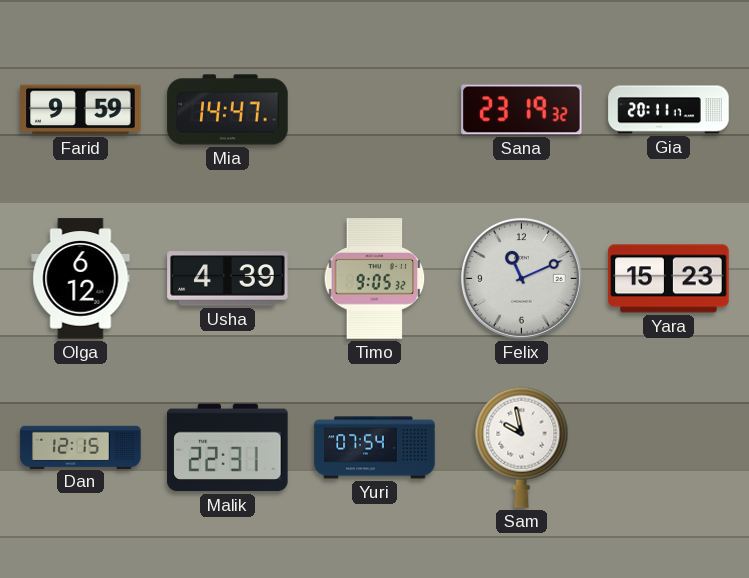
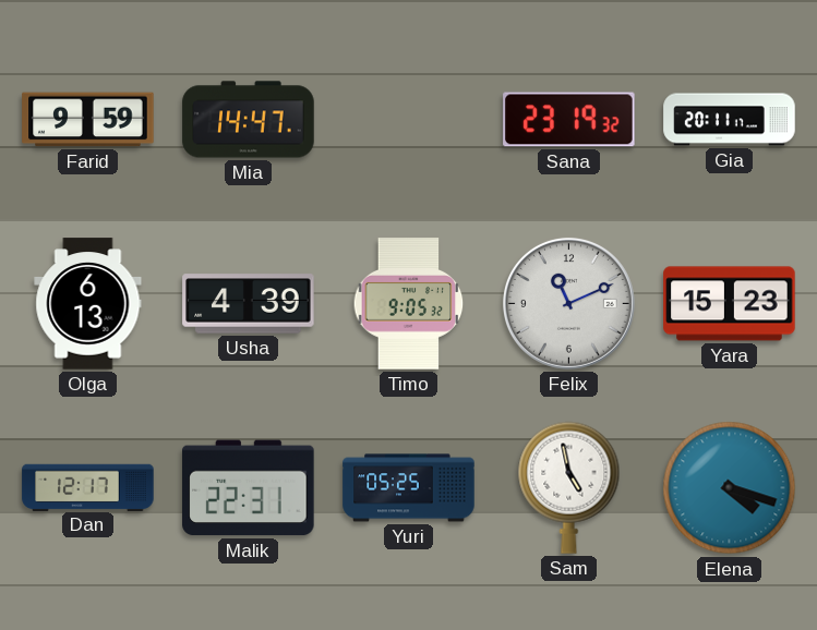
Olga: 6:12 -> 6:13
Dan: 12:15 -> 12:17
Yuri: 07:54 -> 05:25
Sam: 9:58 -> 4:58
Elena: none -> 4:18
